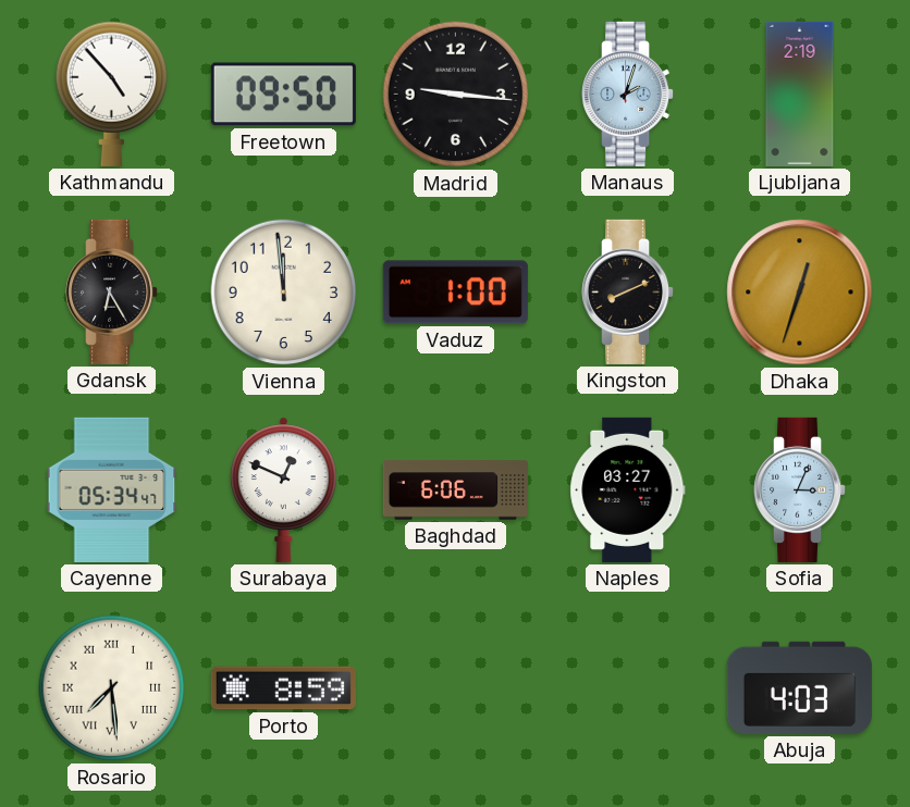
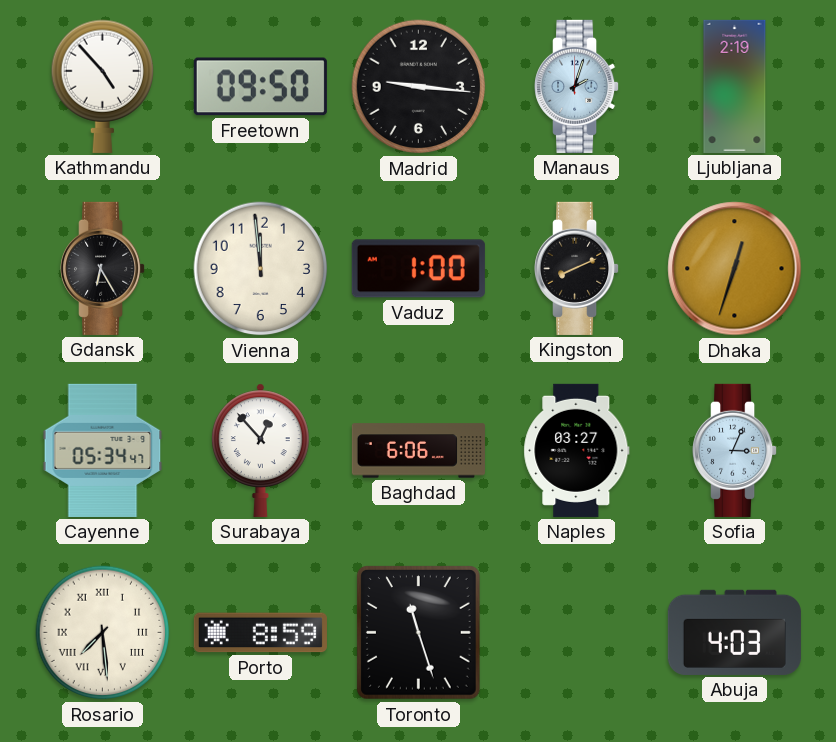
Surabaya: 12:49 -> 12:53
Toronto: none -> 11:27
